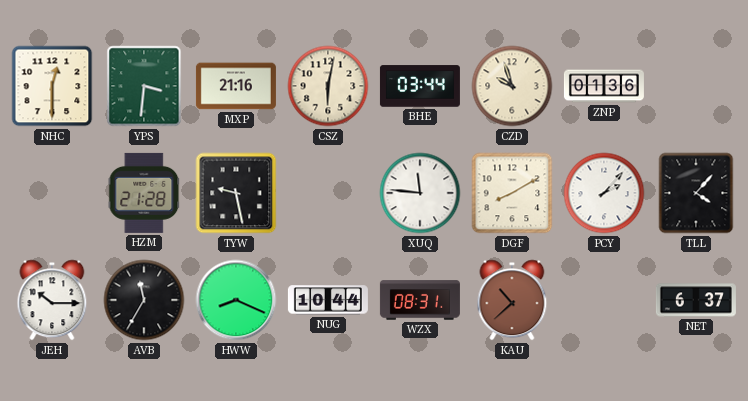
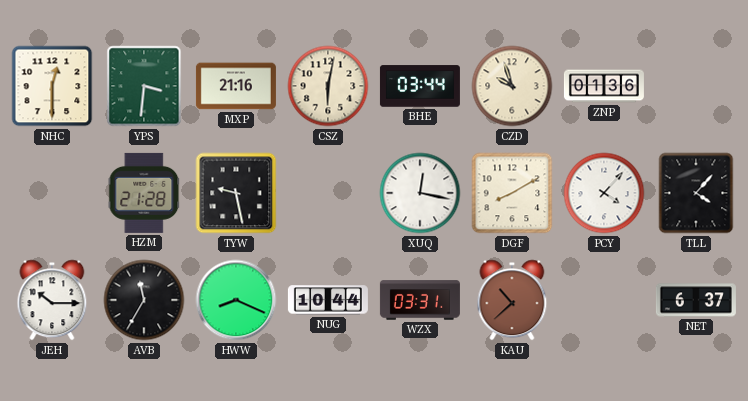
XUQ: 11:46 -> 12:17
PCY: 2:07 -> 4:07
WZX: 08:31 -> 03:31
